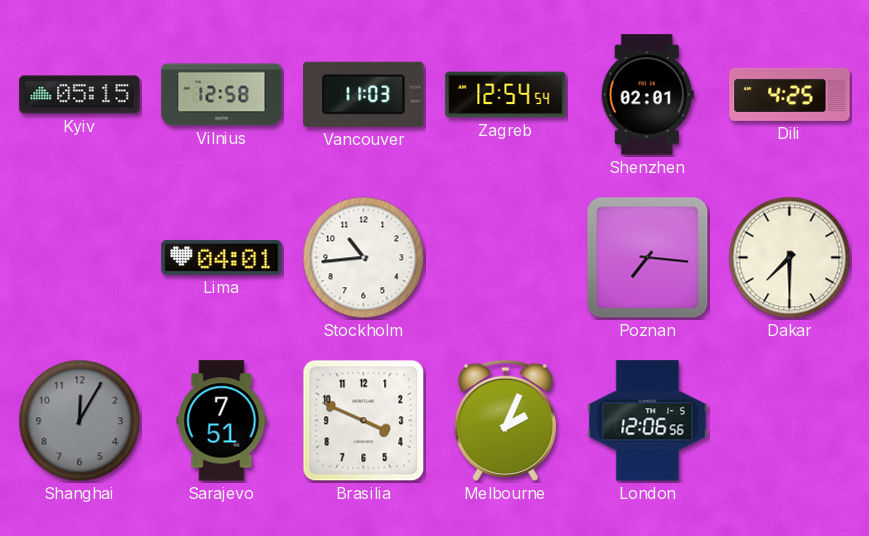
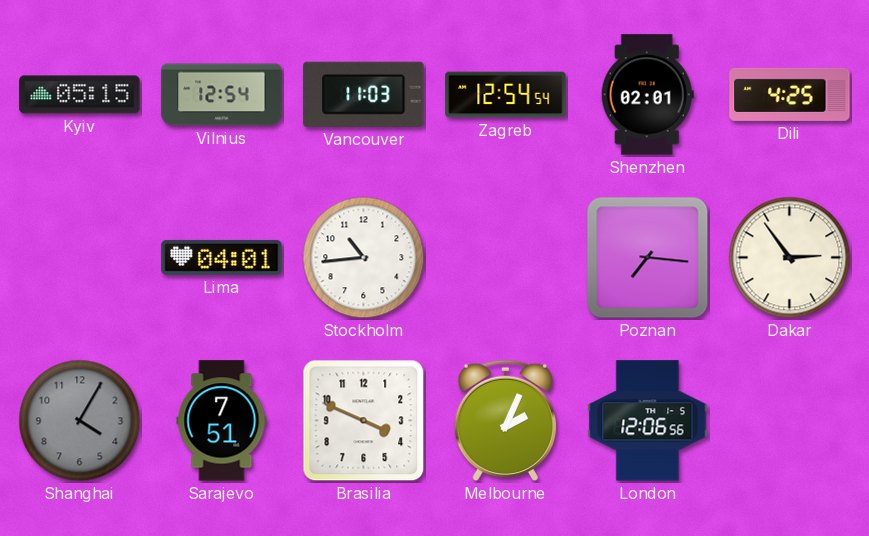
Vilnius: 12:58 -> 12:54
Dakar: 7:30 -> 2:54
Shanghai: 12:05 -> 4:05
